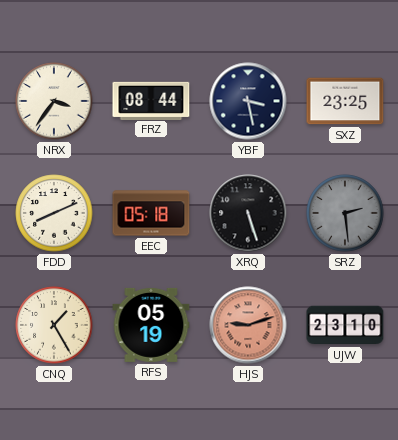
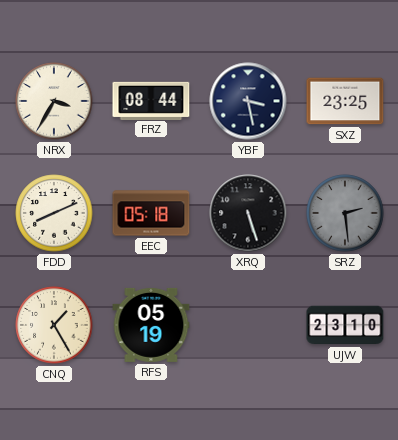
NRX: 3:36 -> 3:35
HJS: 9:12 -> none
